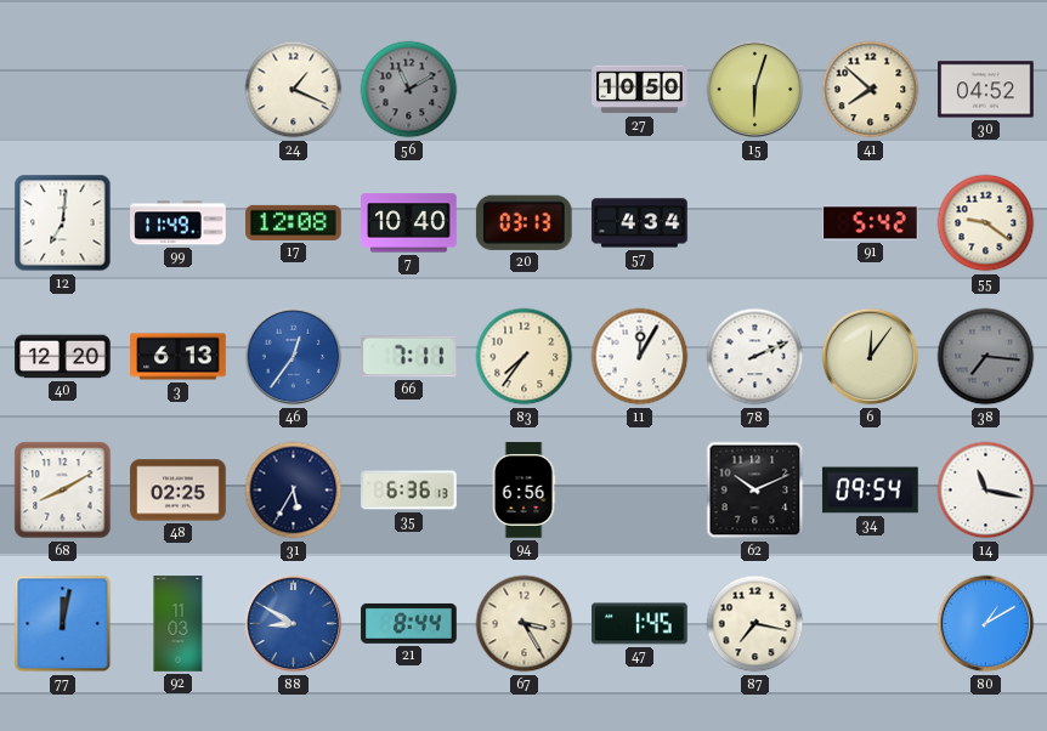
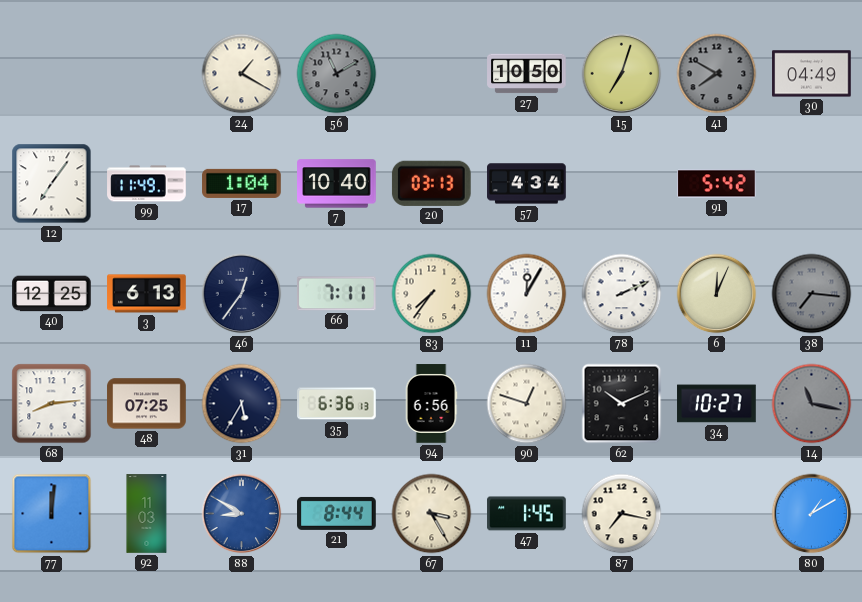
24: 1:19 -> 1:20
15: 6:03 -> 7:03
41: 7:52 -> 7:50
41 dial: cream -> grey
30: 04:52 -> 04:49
12: 7:01 -> 7:06
17: 12:08 -> 1:04
55: 9:21 -> none
40: 12:20 -> 12:25
46 dial: blue -> navy
6: 12:06 -> 12:04
68: 8:10 -> 8:14
48: 02:25 -> 07:25
90: none -> 12:48
34: 09:54 -> 10:27
14 dial: white -> grey
77: 12:02 -> 12:01
